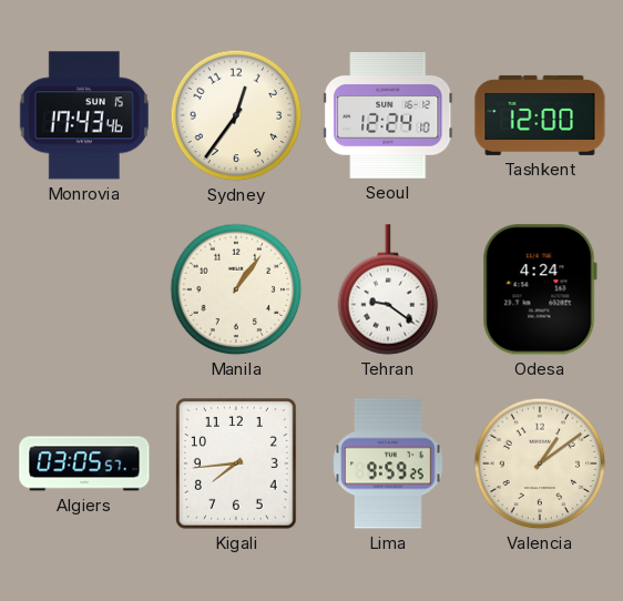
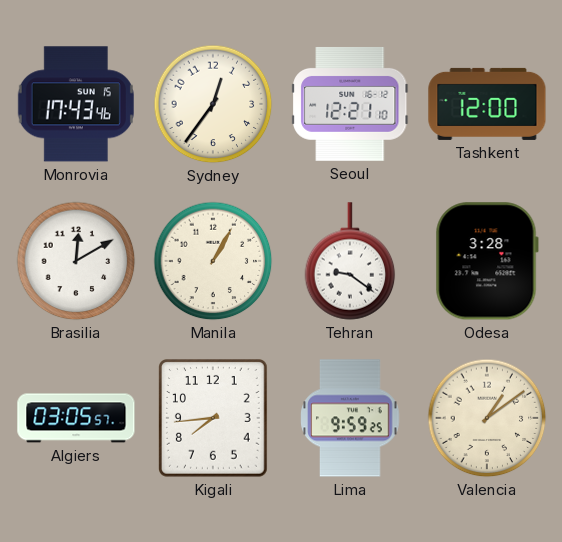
Seoul: 12:24 -> 12:21
Brasilia: none -> 12:10
Manila: 1:06 -> 1:05
Odesa: 4:24 -> 3:28
